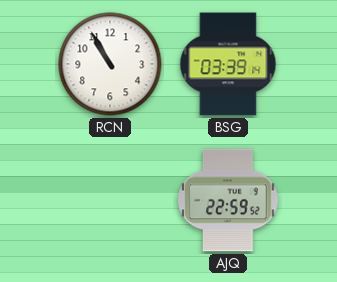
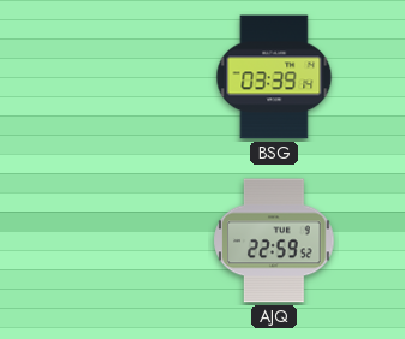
RCN: 10:55 -> none
